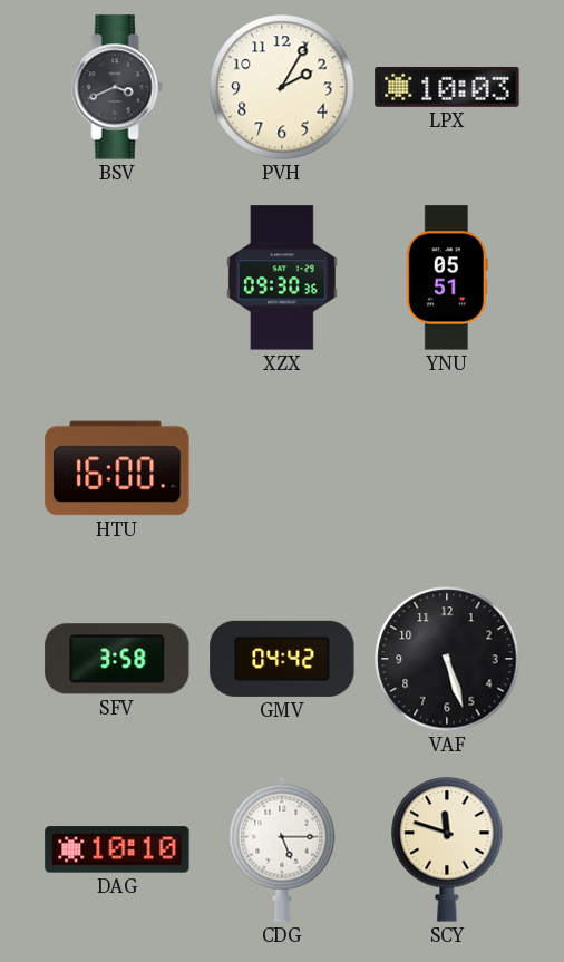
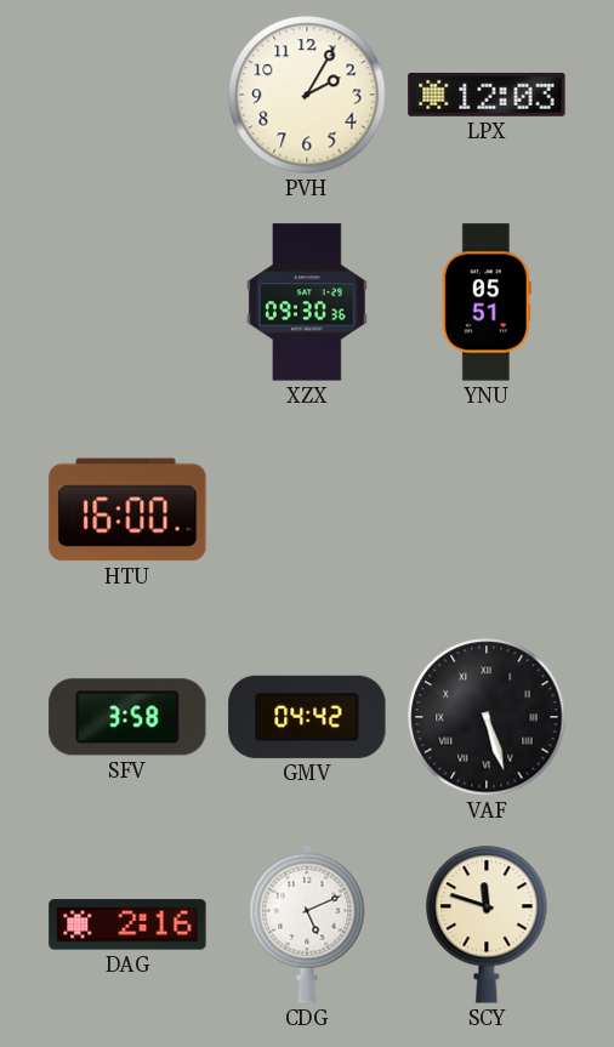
BSV: 3:41 -> none
LPX: 10:03 -> 12:03
VAF numerals: Arabic -> Roman
DAG: 10:10 -> 2:16
CDG: 5:15 -> 5:11
